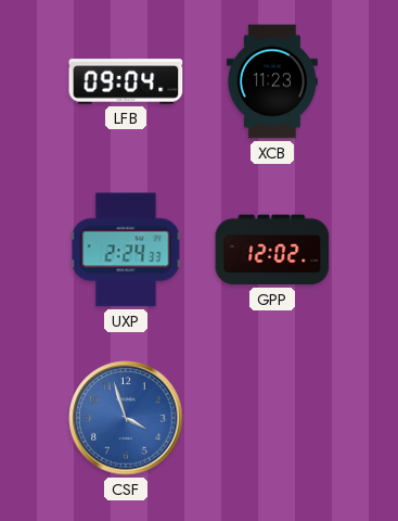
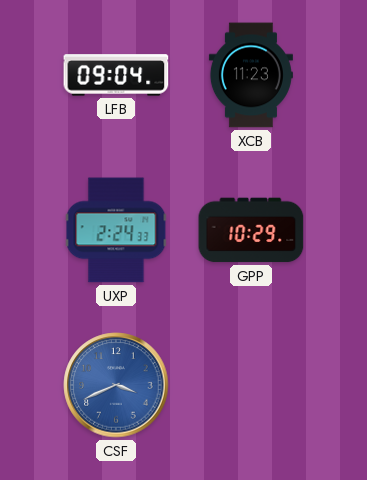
GPP: 12:02 -> 10:29
CSF: 3:57 -> 3:41
